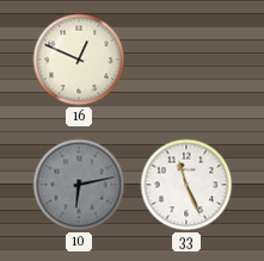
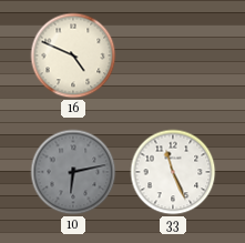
16: 12:49 -> 4:49
